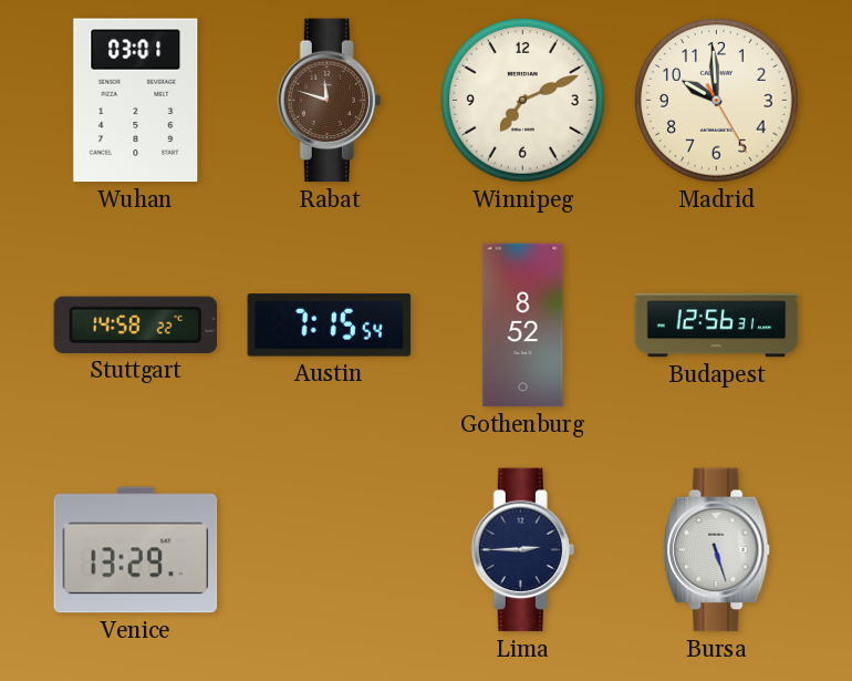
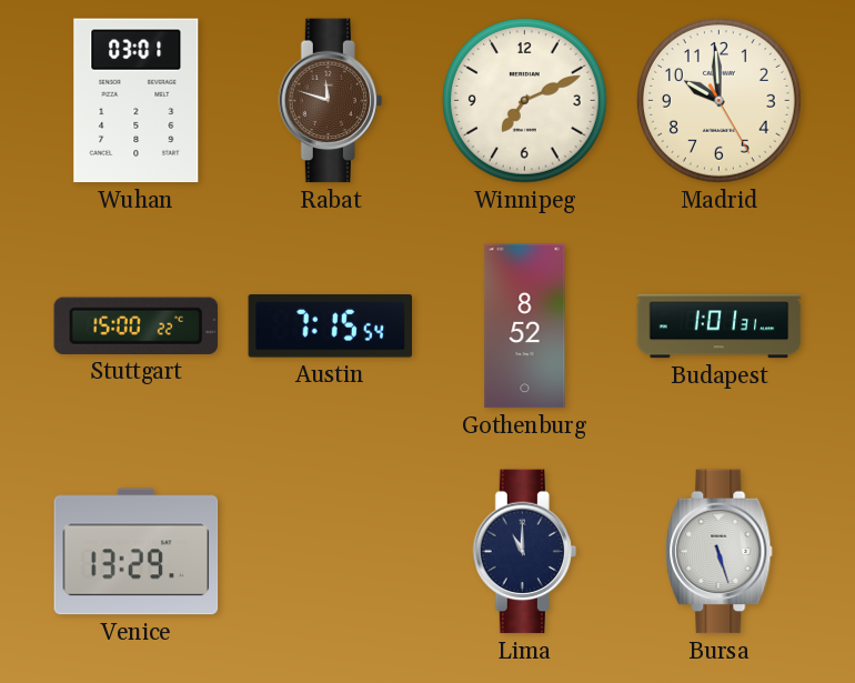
Stuttgart: 14:58 -> 15:00
Budapest: 12:56 -> 1:01
Lima: 2:45 -> 11:00
